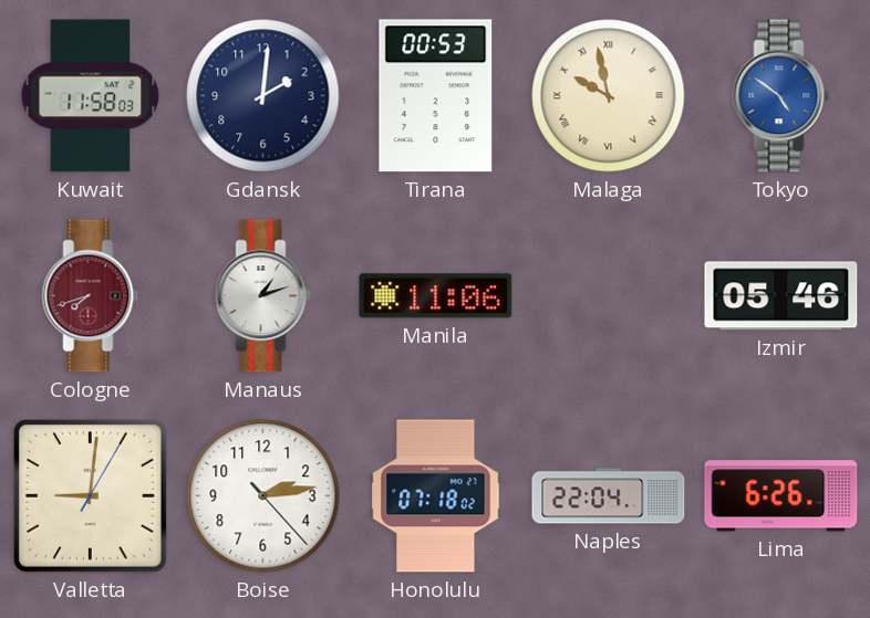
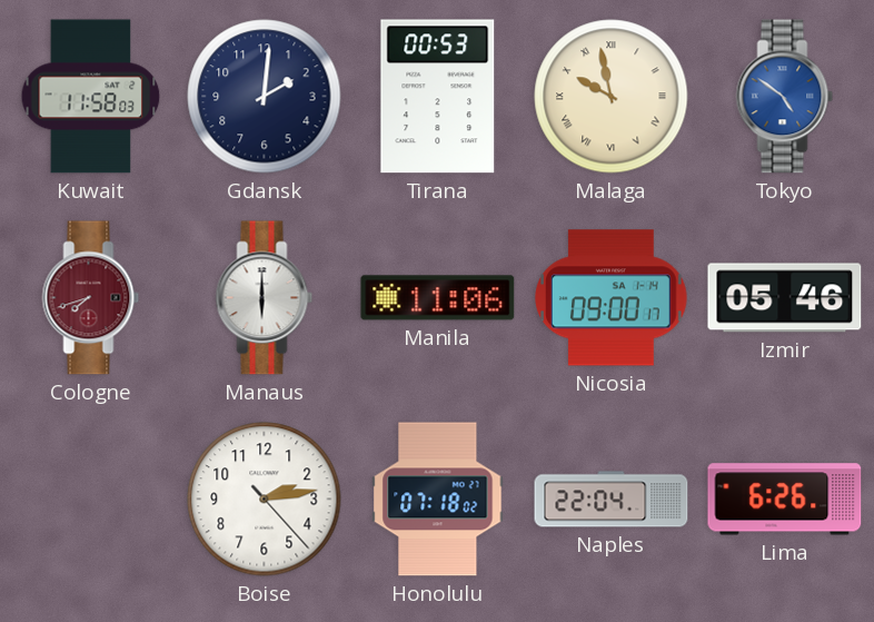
Manaus: 1:12 -> 6:00
Nicosia: none -> 09:00
Valletta: 9:01 -> none
